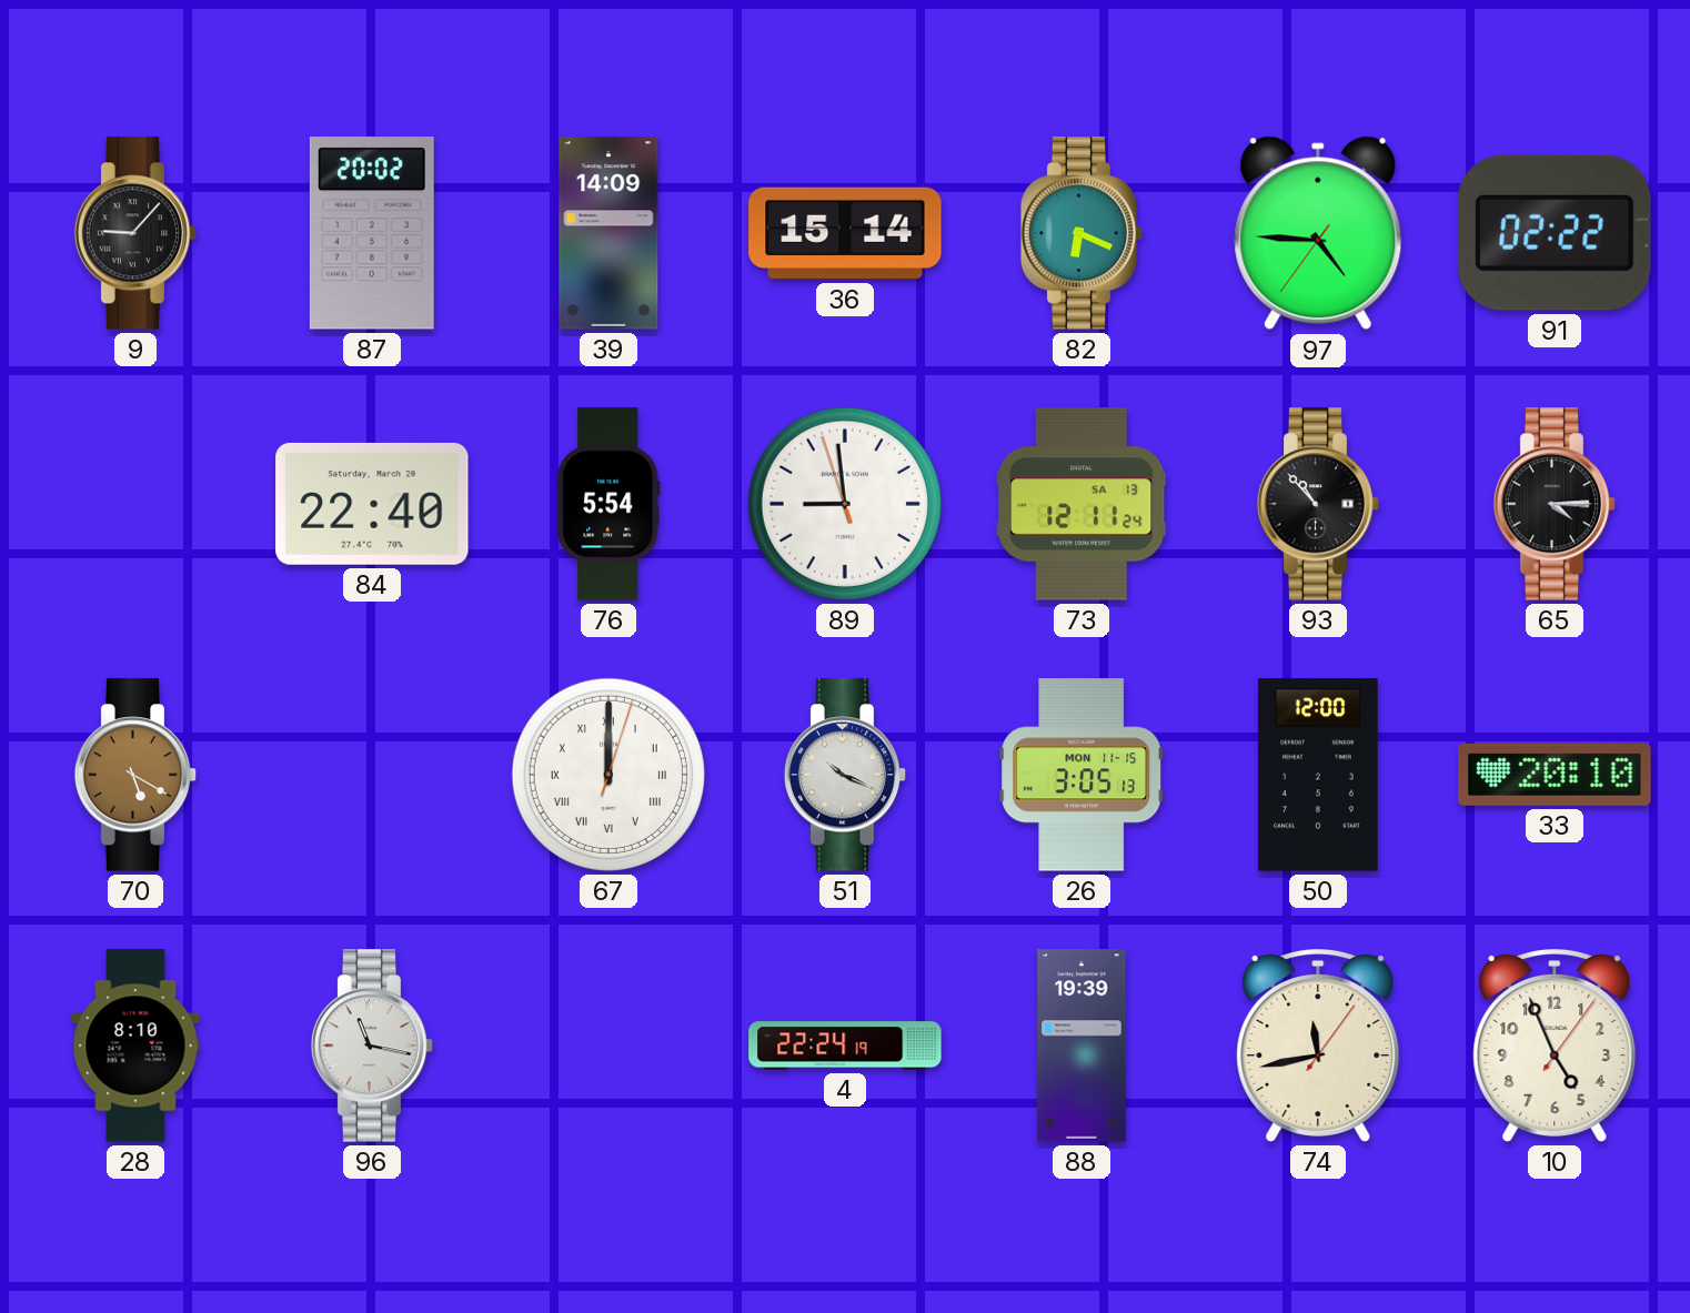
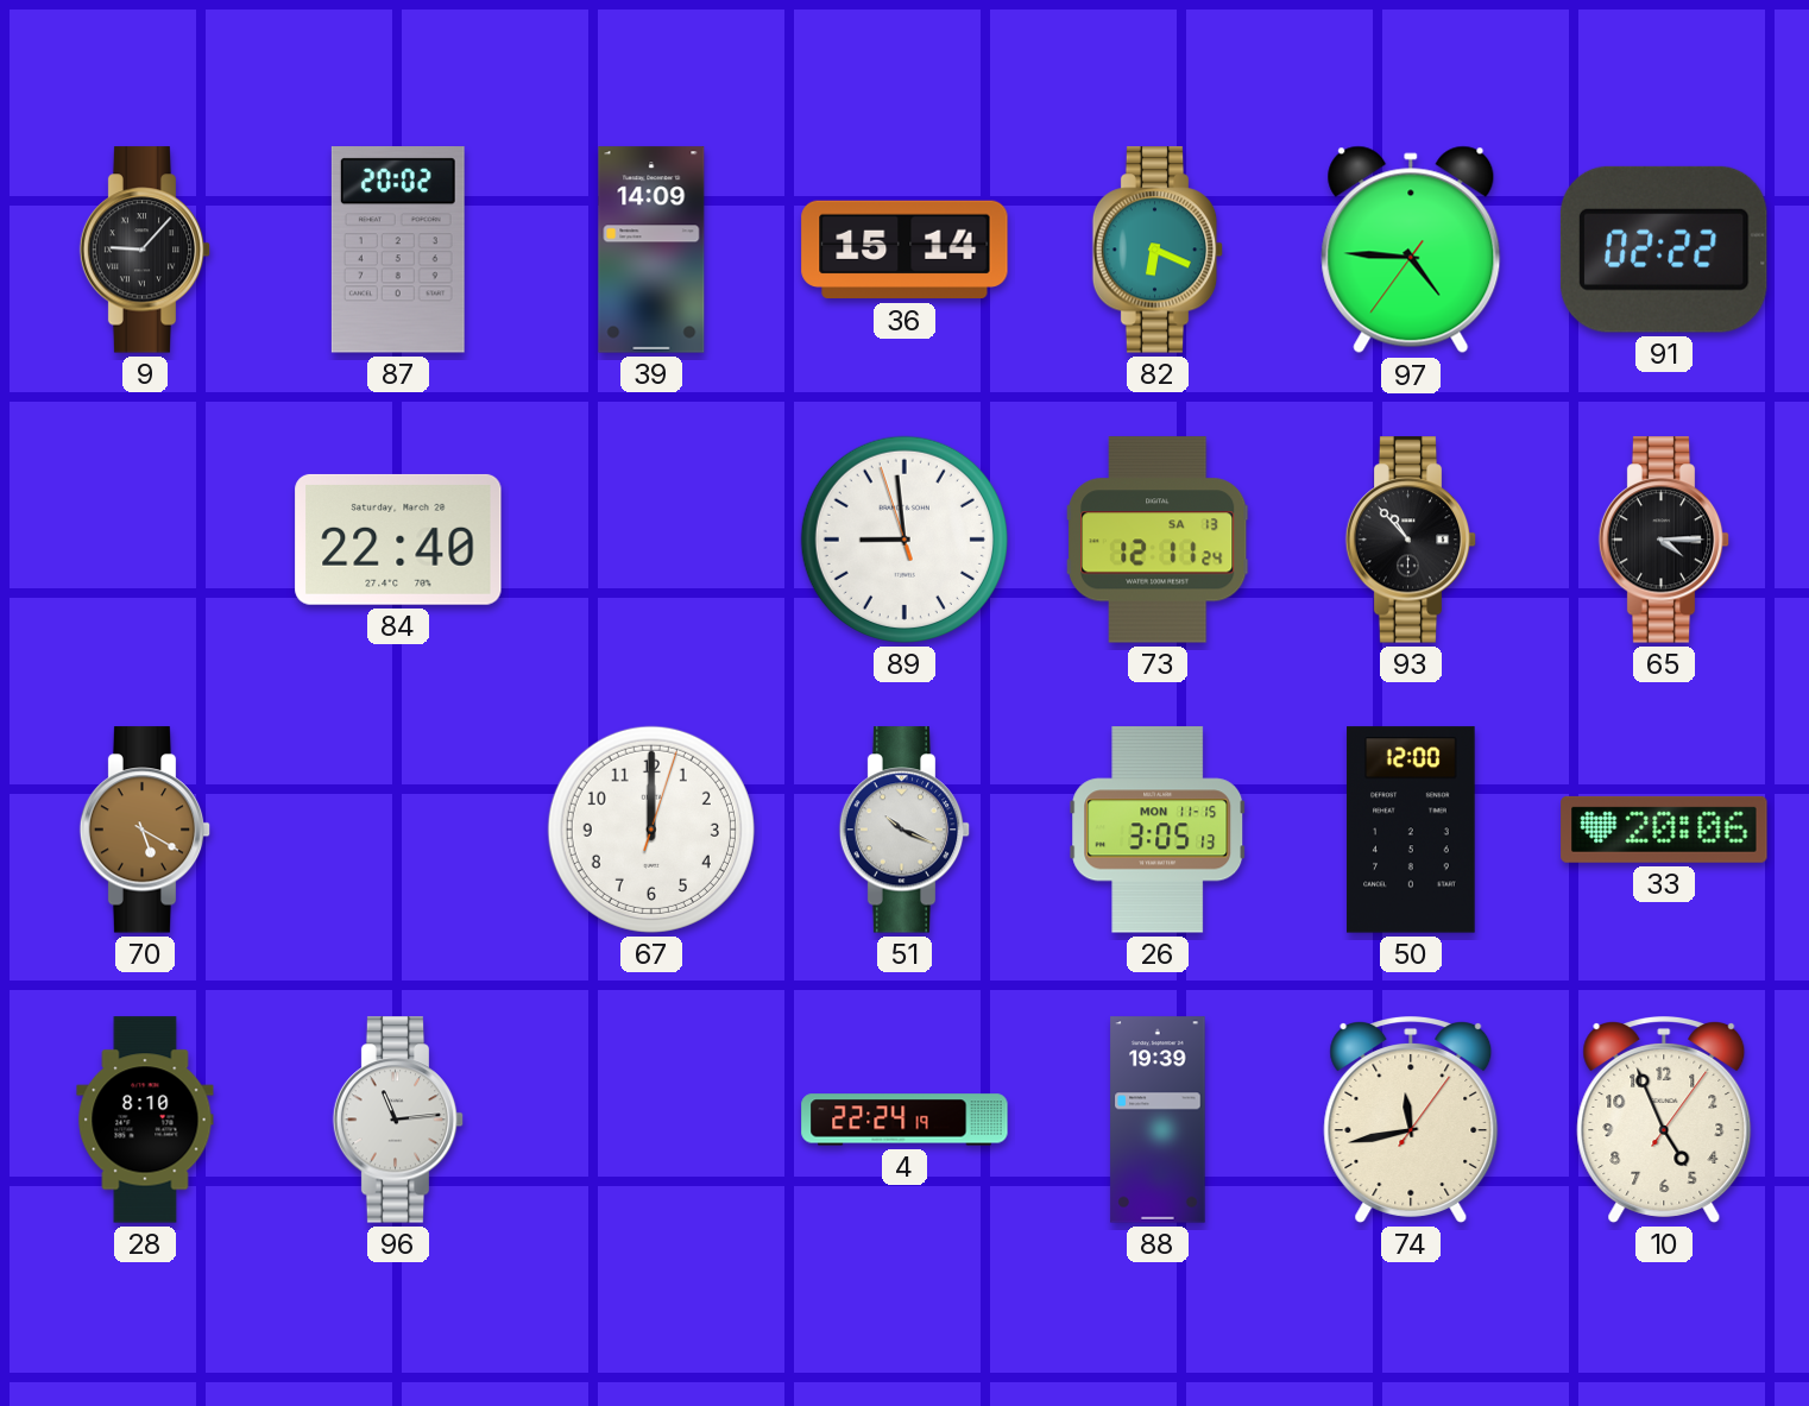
76: 5:54 -> none
67 numerals: Roman -> Arabic
33: 20:10 -> 20:06
96: 11:17 -> 11:14
